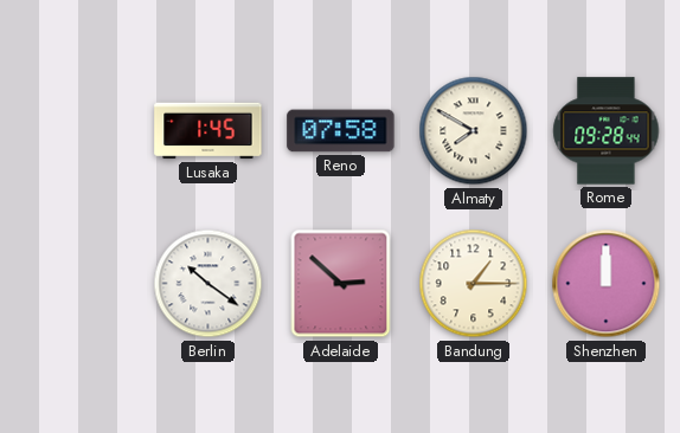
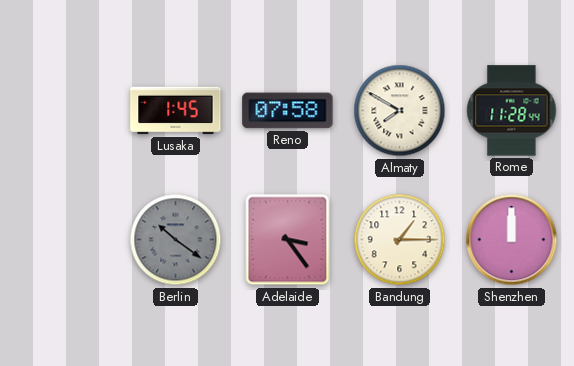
Rome: 09:28 -> 11:28
Berlin dial: white -> grey
Adelaide: 2:52 -> 3:24
